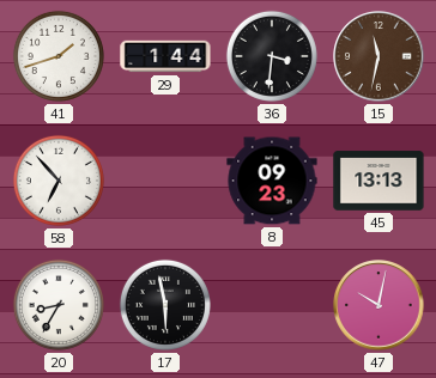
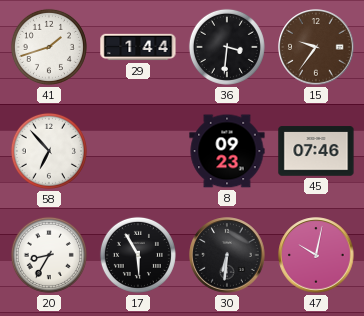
15: 11:32 -> 9:36
45: 13:13 -> 07:46
17: 5:58 -> 5:55
30: none -> 6:31
